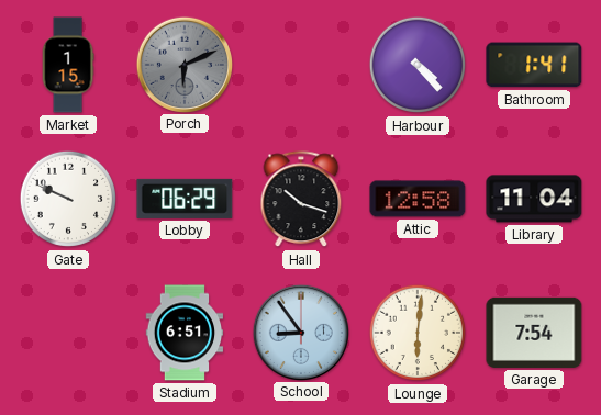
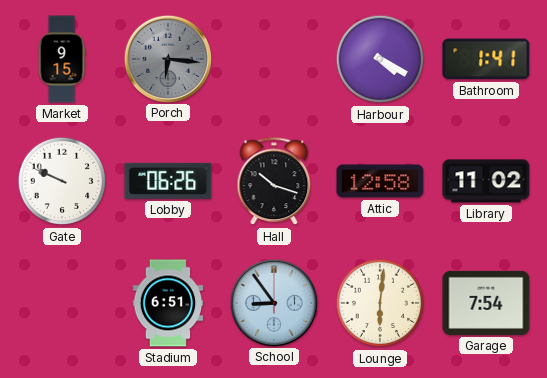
Market: 1:15 -> 9:15
Porch: 6:11 -> 6:16
Harbour: 4:23 -> 4:20
Lobby: 06:29 -> 06:26
Library: 11:04 -> 11:02
